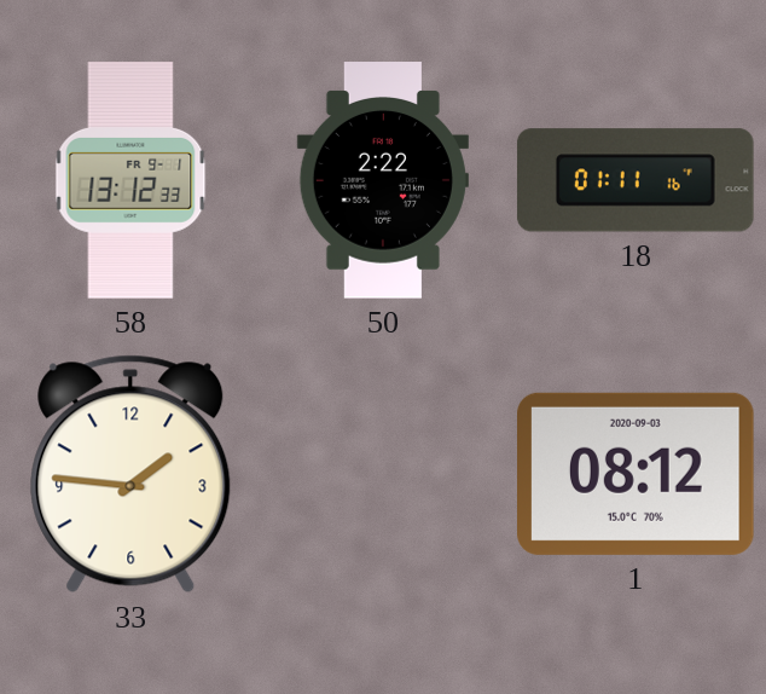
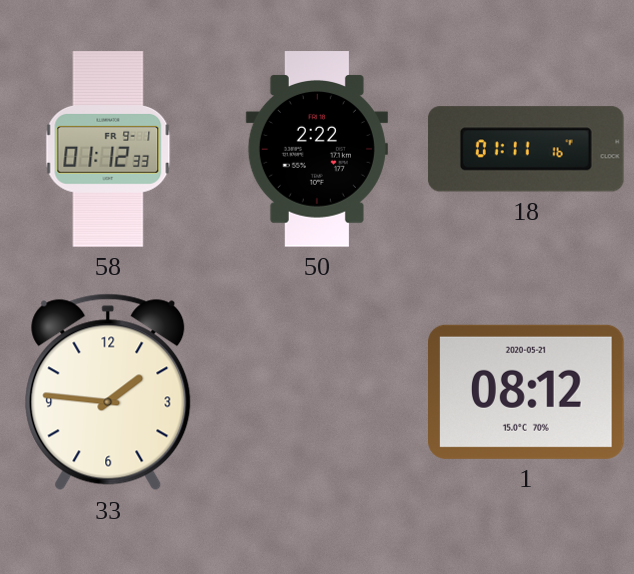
58: 13:12 -> 01:12
1 date: 2020-09-03 -> 2020-05-21
